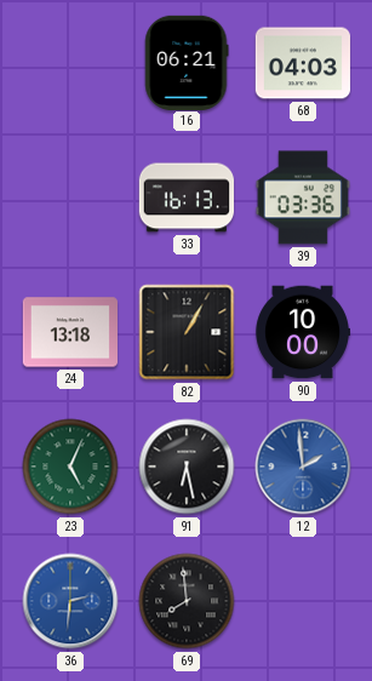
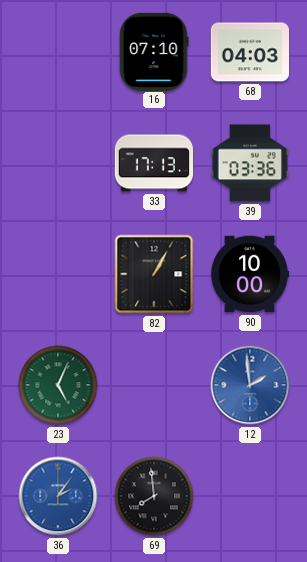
16: 06:21 -> 07:10
33: 16:13 -> 17:13
24: 13:18 -> none
91: 6:28 -> none
36: 2:31 -> 2:06
